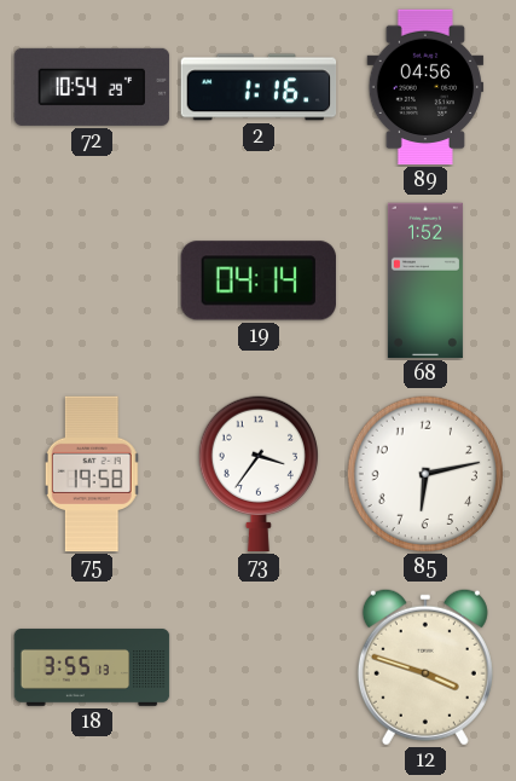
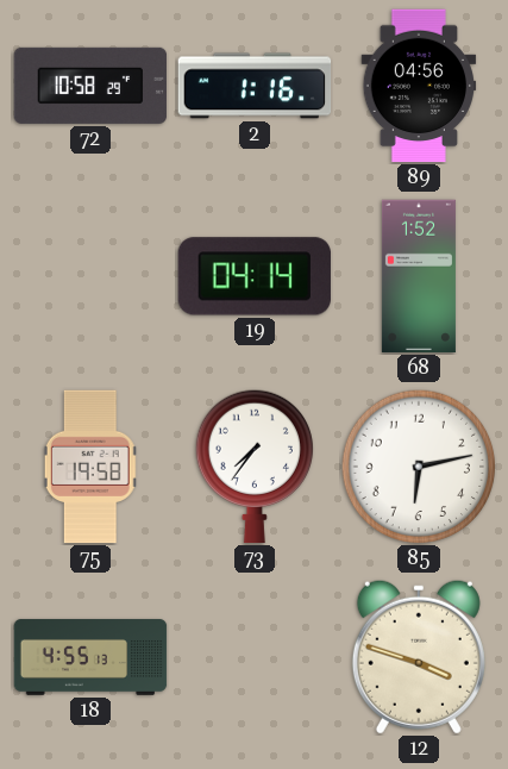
72: 10:54 -> 10:58
73: 3:36 -> 7:36
18: 3:55 -> 4:55
